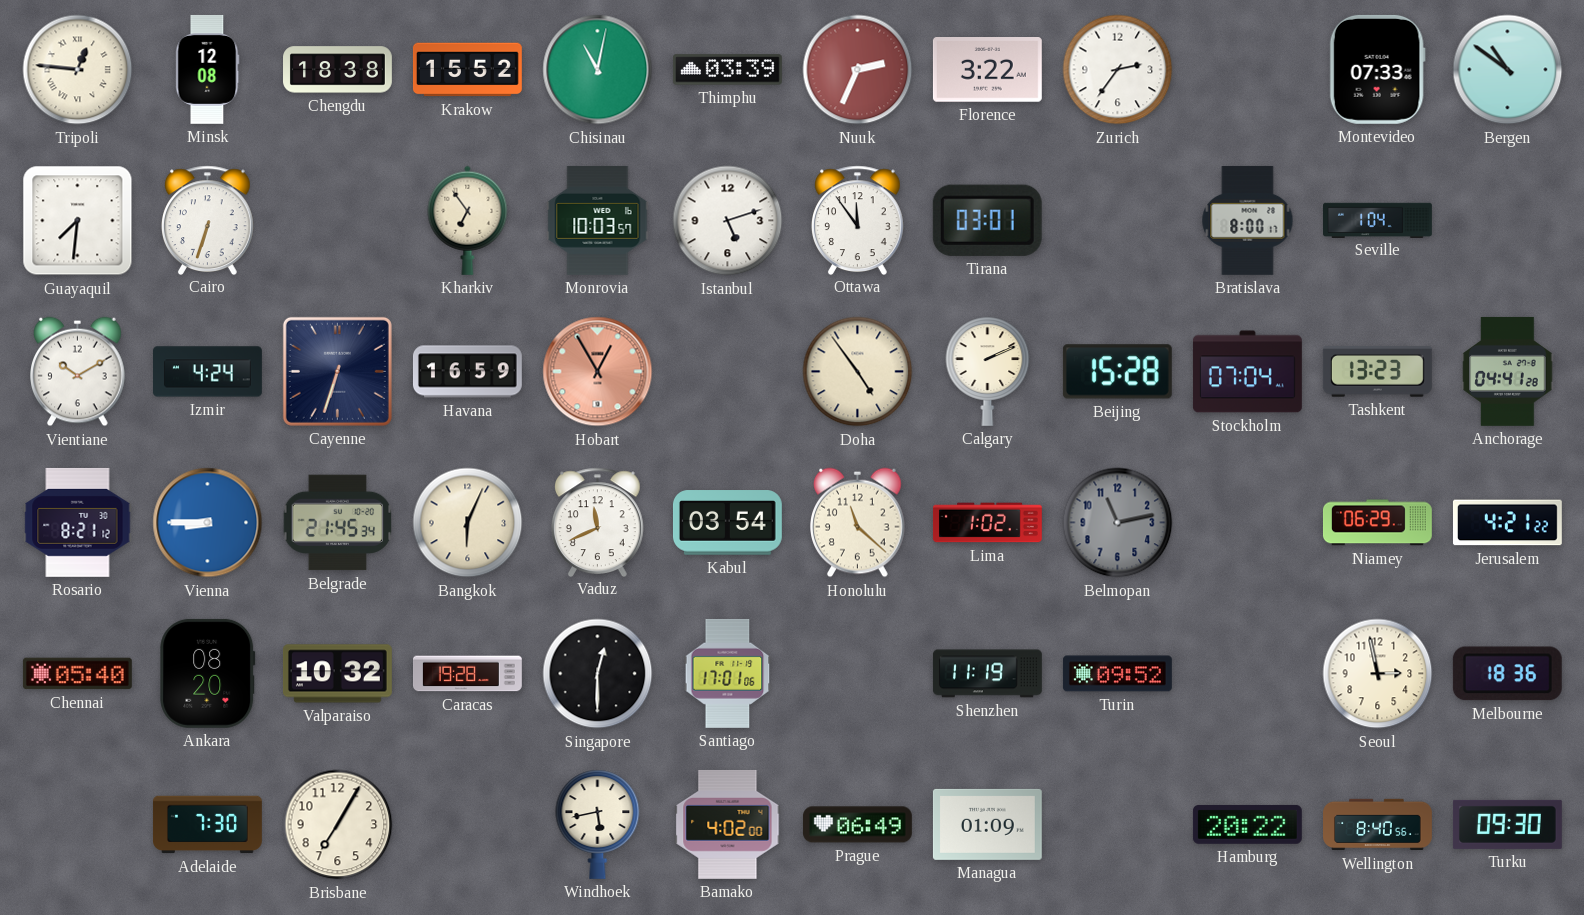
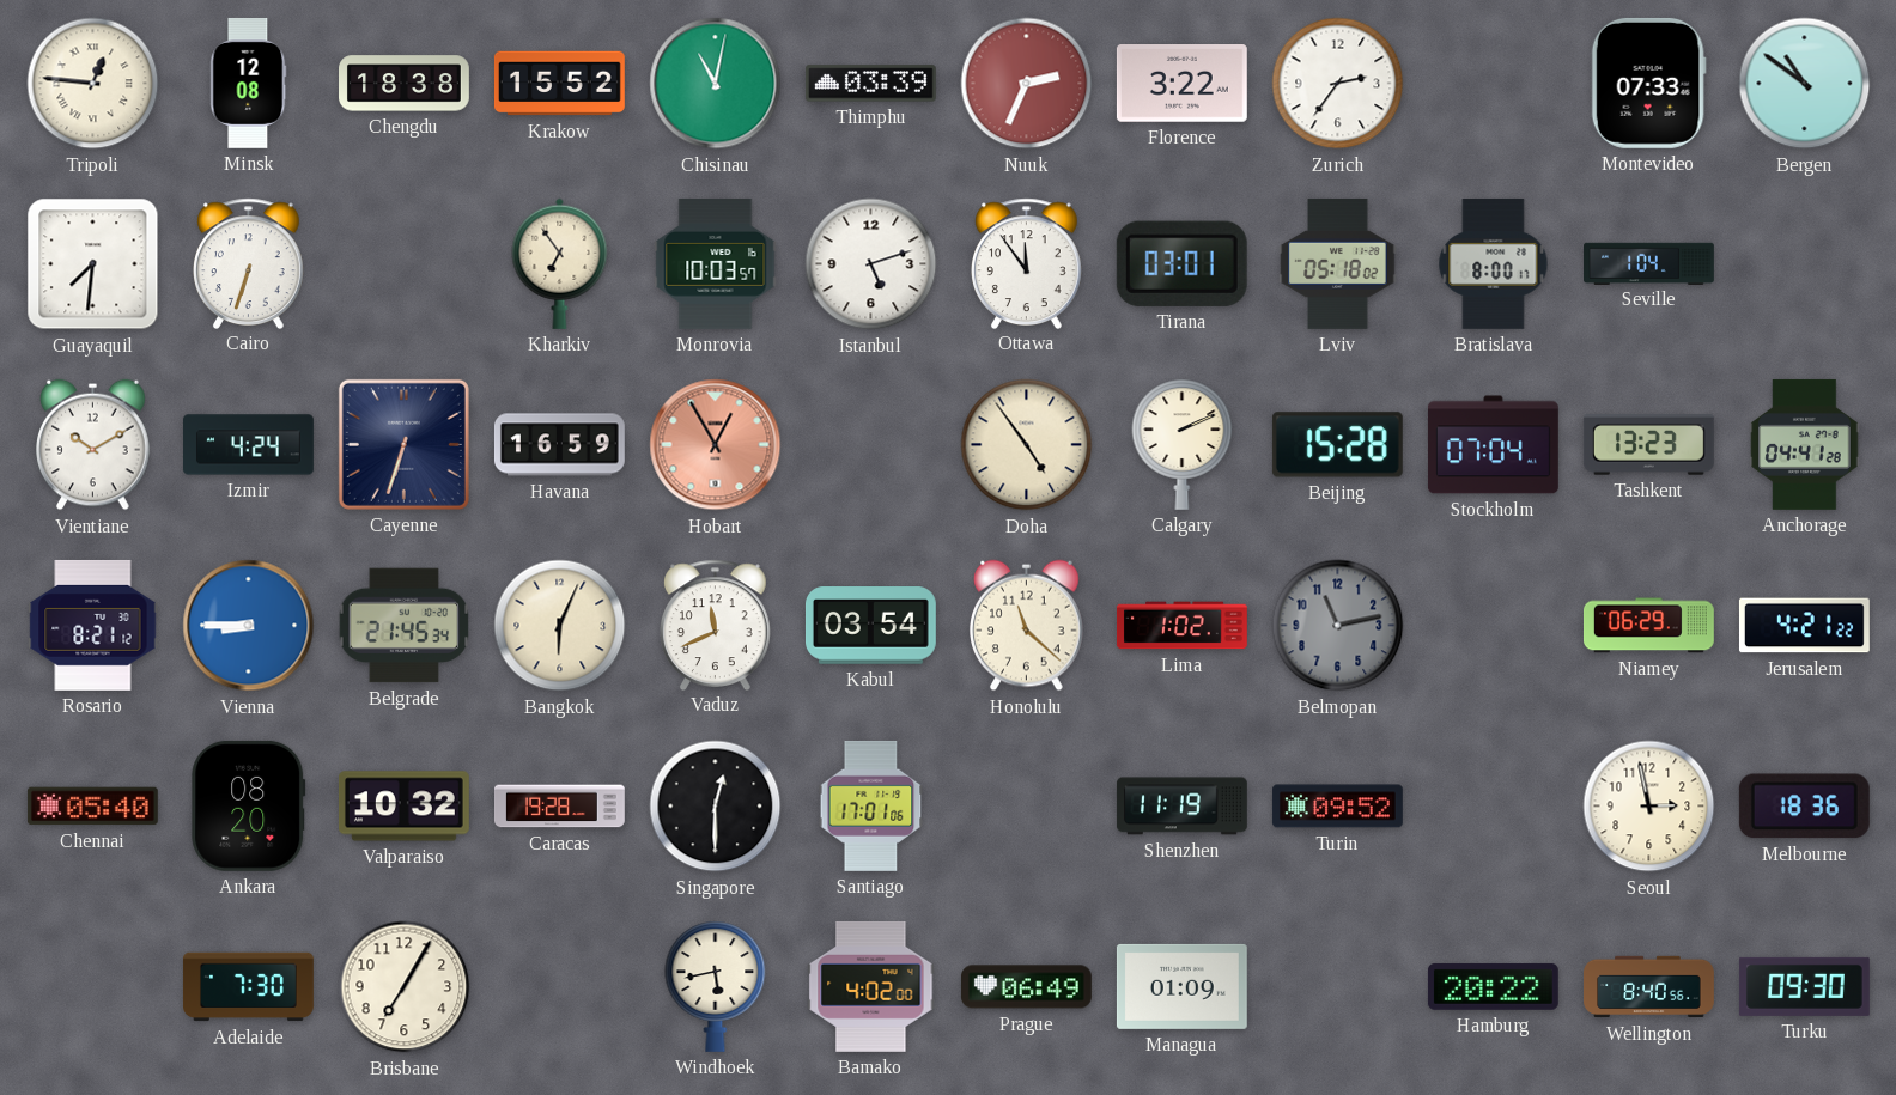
Lviv: none -> 05:18
